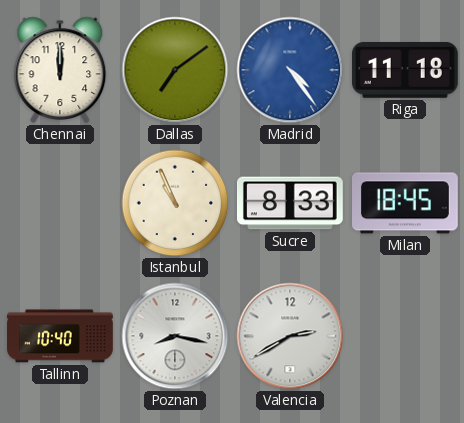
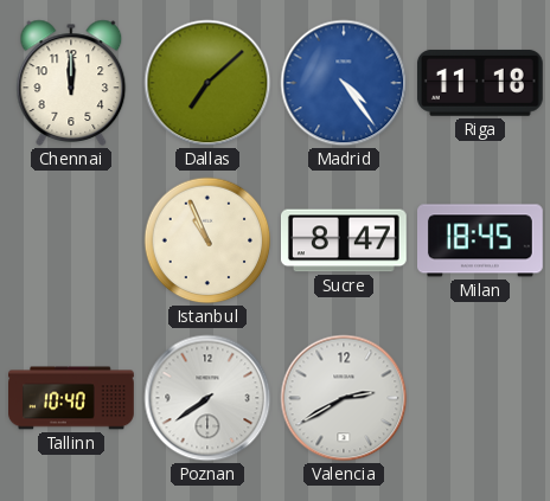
Dallas: 7:09 -> 7:08
Sucre: 8:33 -> 8:47
Poznan: 8:17 -> 7:39
